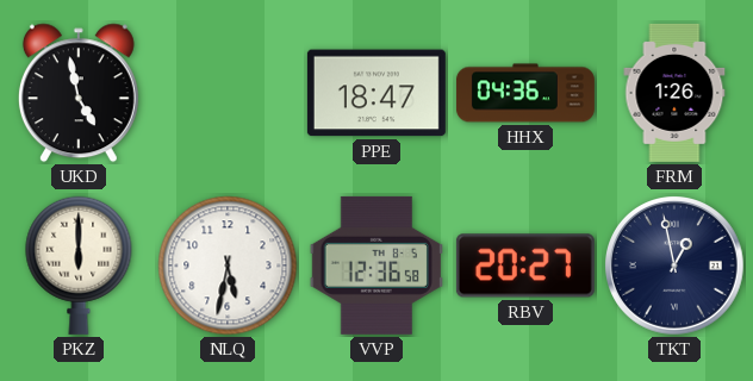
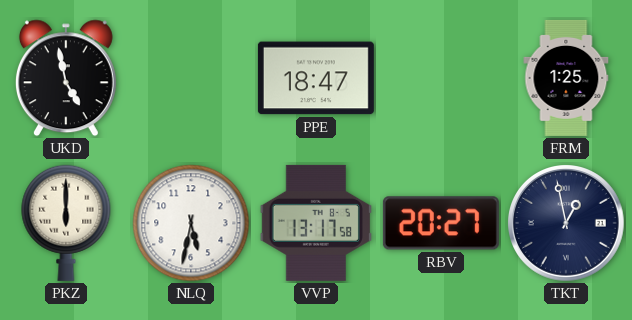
HHX: 04:36 -> none
FRM: 1:26 -> 1:25
VVP: 12:36 -> 13:17
